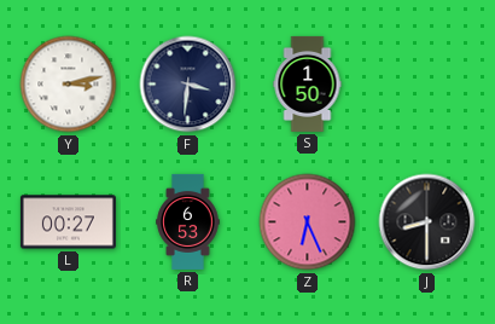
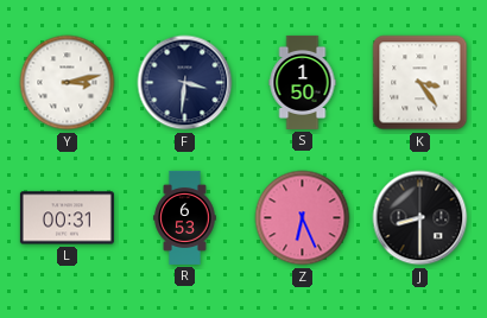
K: none -> 3:24
L: 00:27 -> 00:31
